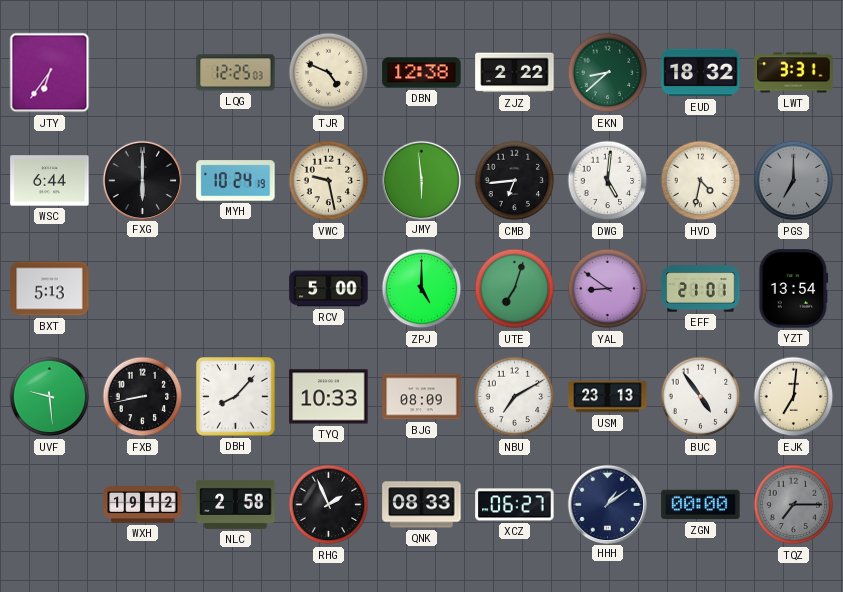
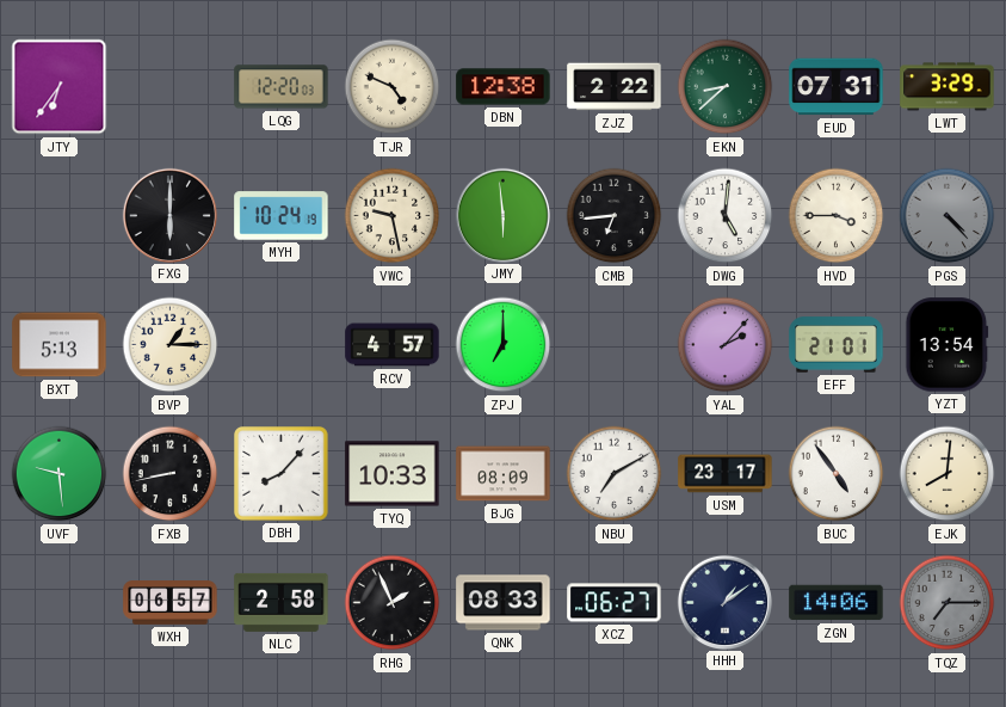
LQG: 12:25 -> 12:20
EUD: 18:32 -> 07:31
LWT: 3:31 -> 3:29
WSC: 6:44 -> none
HVD: 4:32 -> 3:45
PGS: 7:00 -> 4:23
BVP: none -> 1:15
RCV: 5:00 -> 4:57
ZPJ: 5:00 -> 7:00
UTE: 7:03 -> none
YAL: 8:51 -> 2:07
USM: 23:13 -> 23:17
EJK: 7:01 -> 8:01
WXH: 19:12 -> 06:57
ZGN: 00:00 -> 14:06
